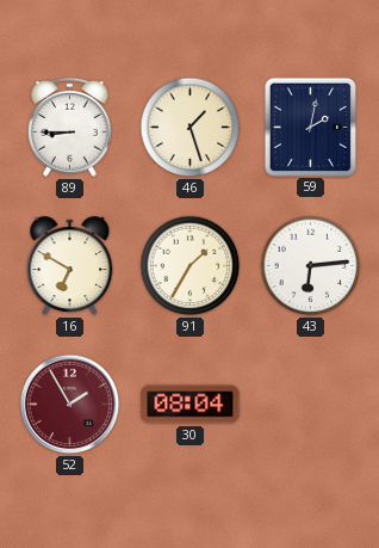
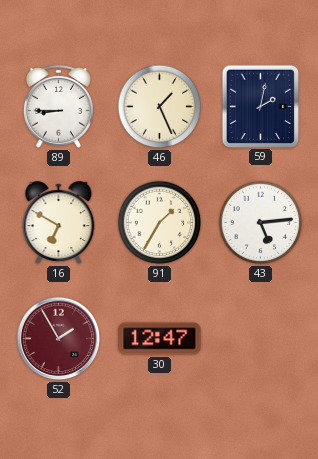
46: 1:27 -> 1:26
43: 6:14 -> 5:14
30: 08:04 -> 12:47
